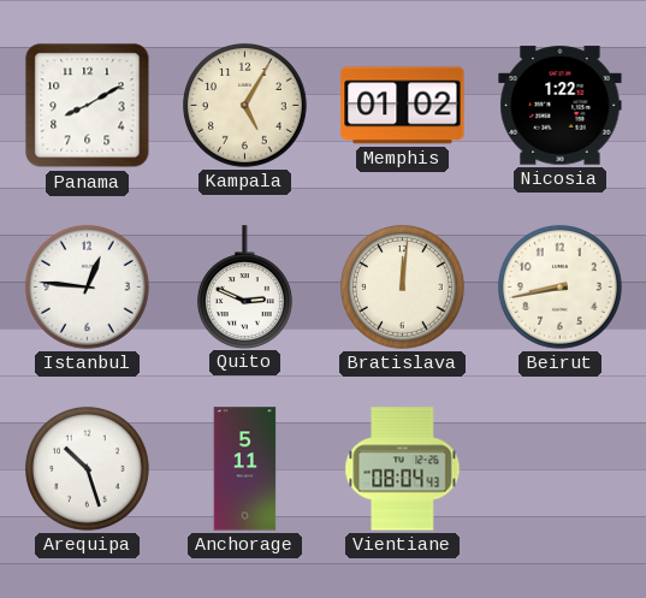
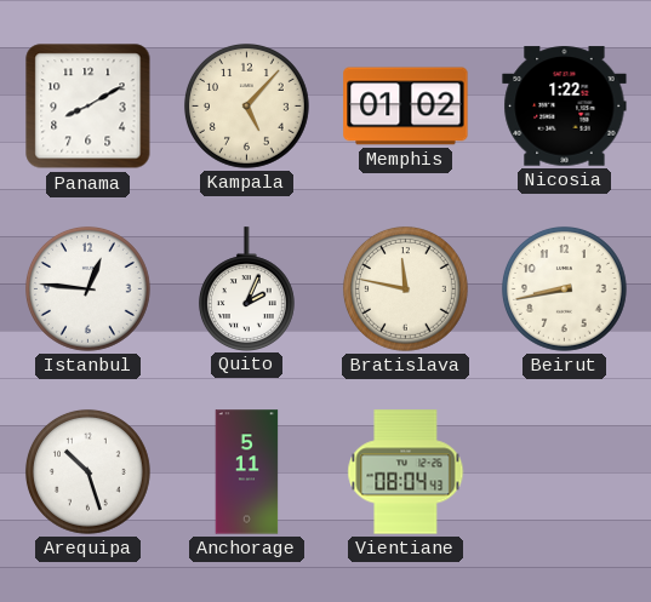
Kampala: 5:05 -> 5:07
Quito: 2:49 -> 2:04
Bratislava: 12:01 -> 11:47
